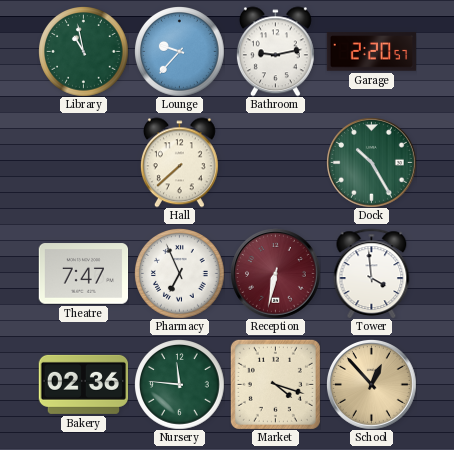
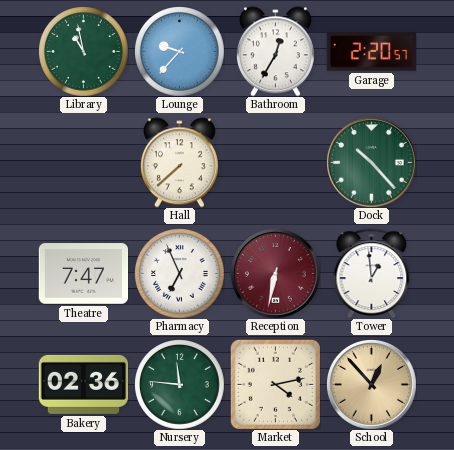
Bathroom: 9:13 -> 12:35
Dock: 10:25 -> 10:23
Tower: 3:59 -> 12:59
Market: 4:18 -> 4:13
